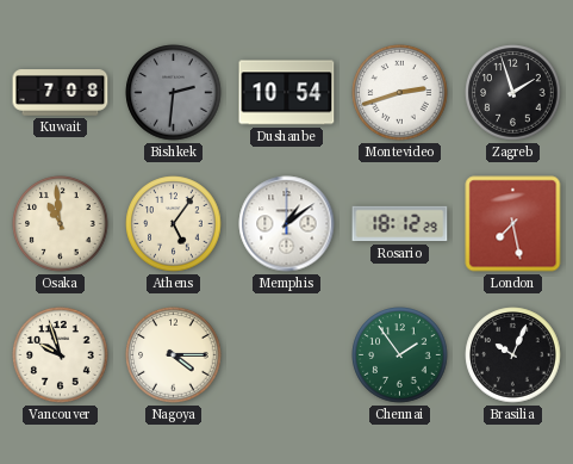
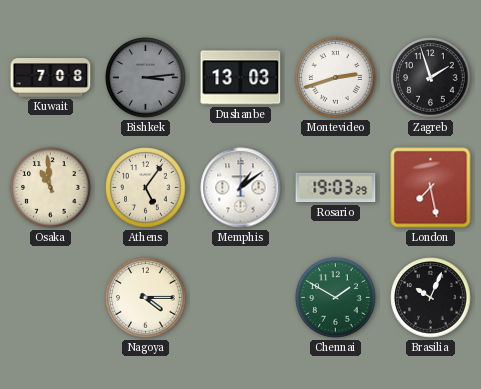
Bishkek: 2:31 -> 3:14
Dushanbe: 10:54 -> 13:03
Rosario: 18:12 -> 19:03
Vancouver: 9:57 -> none
Chennai: 1:54 -> 1:50
